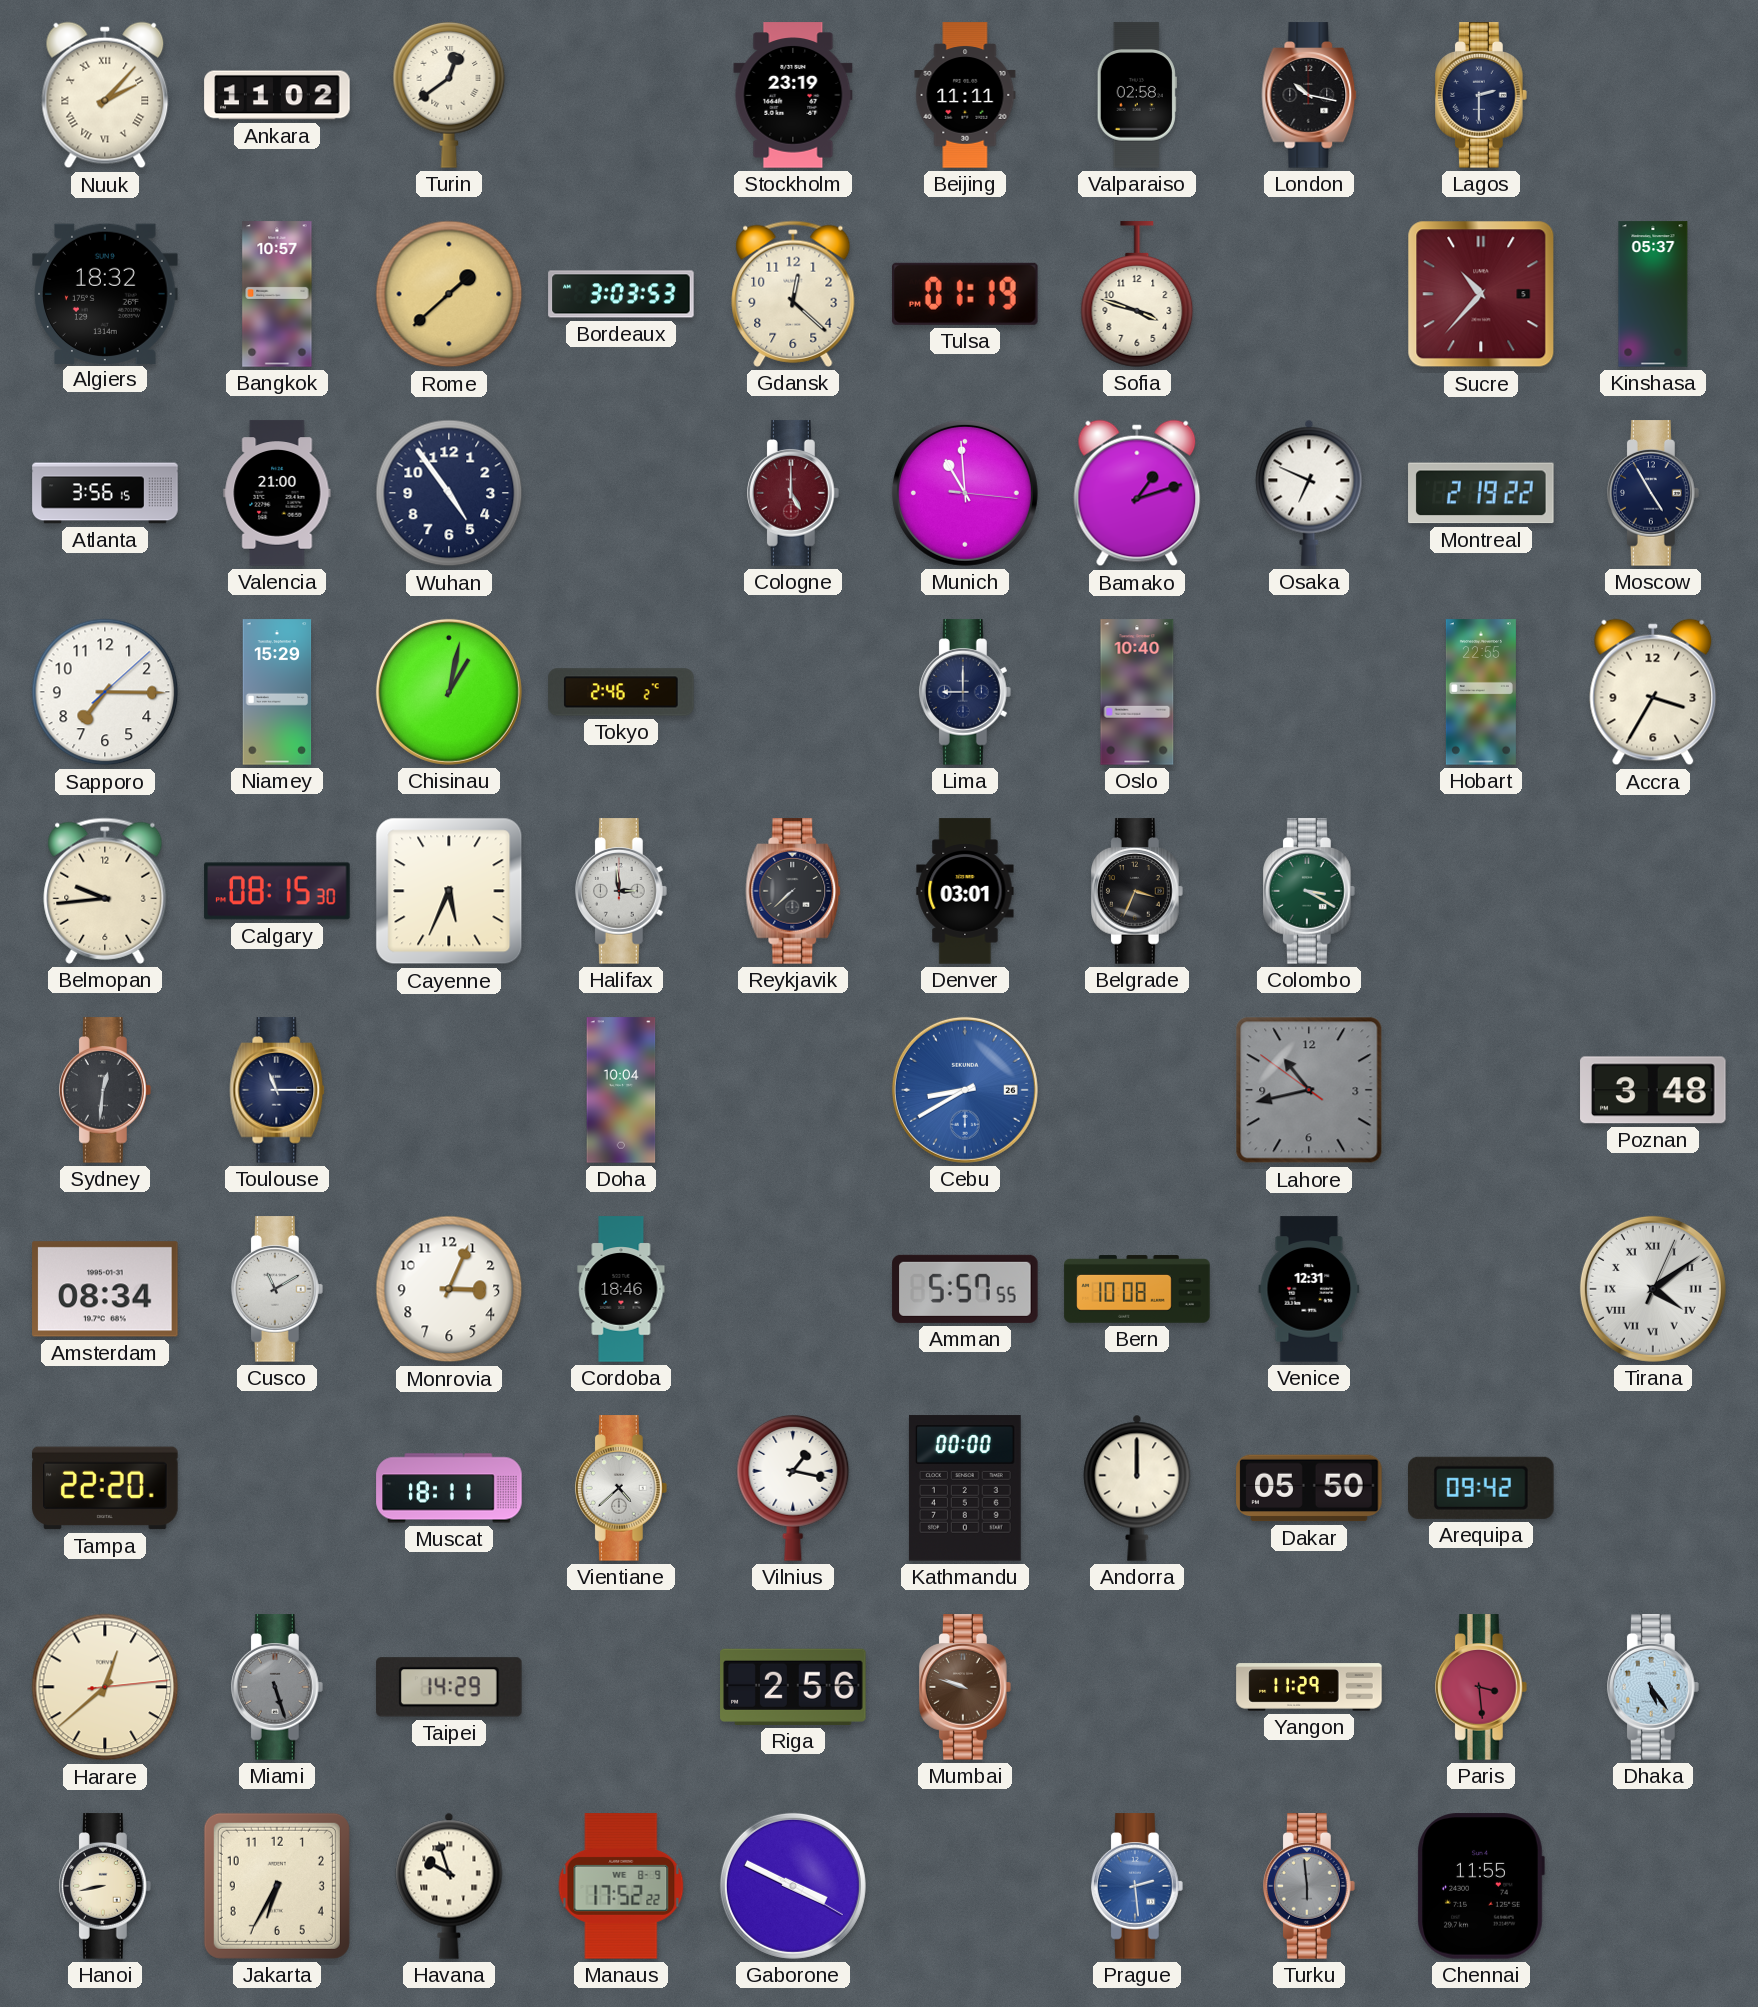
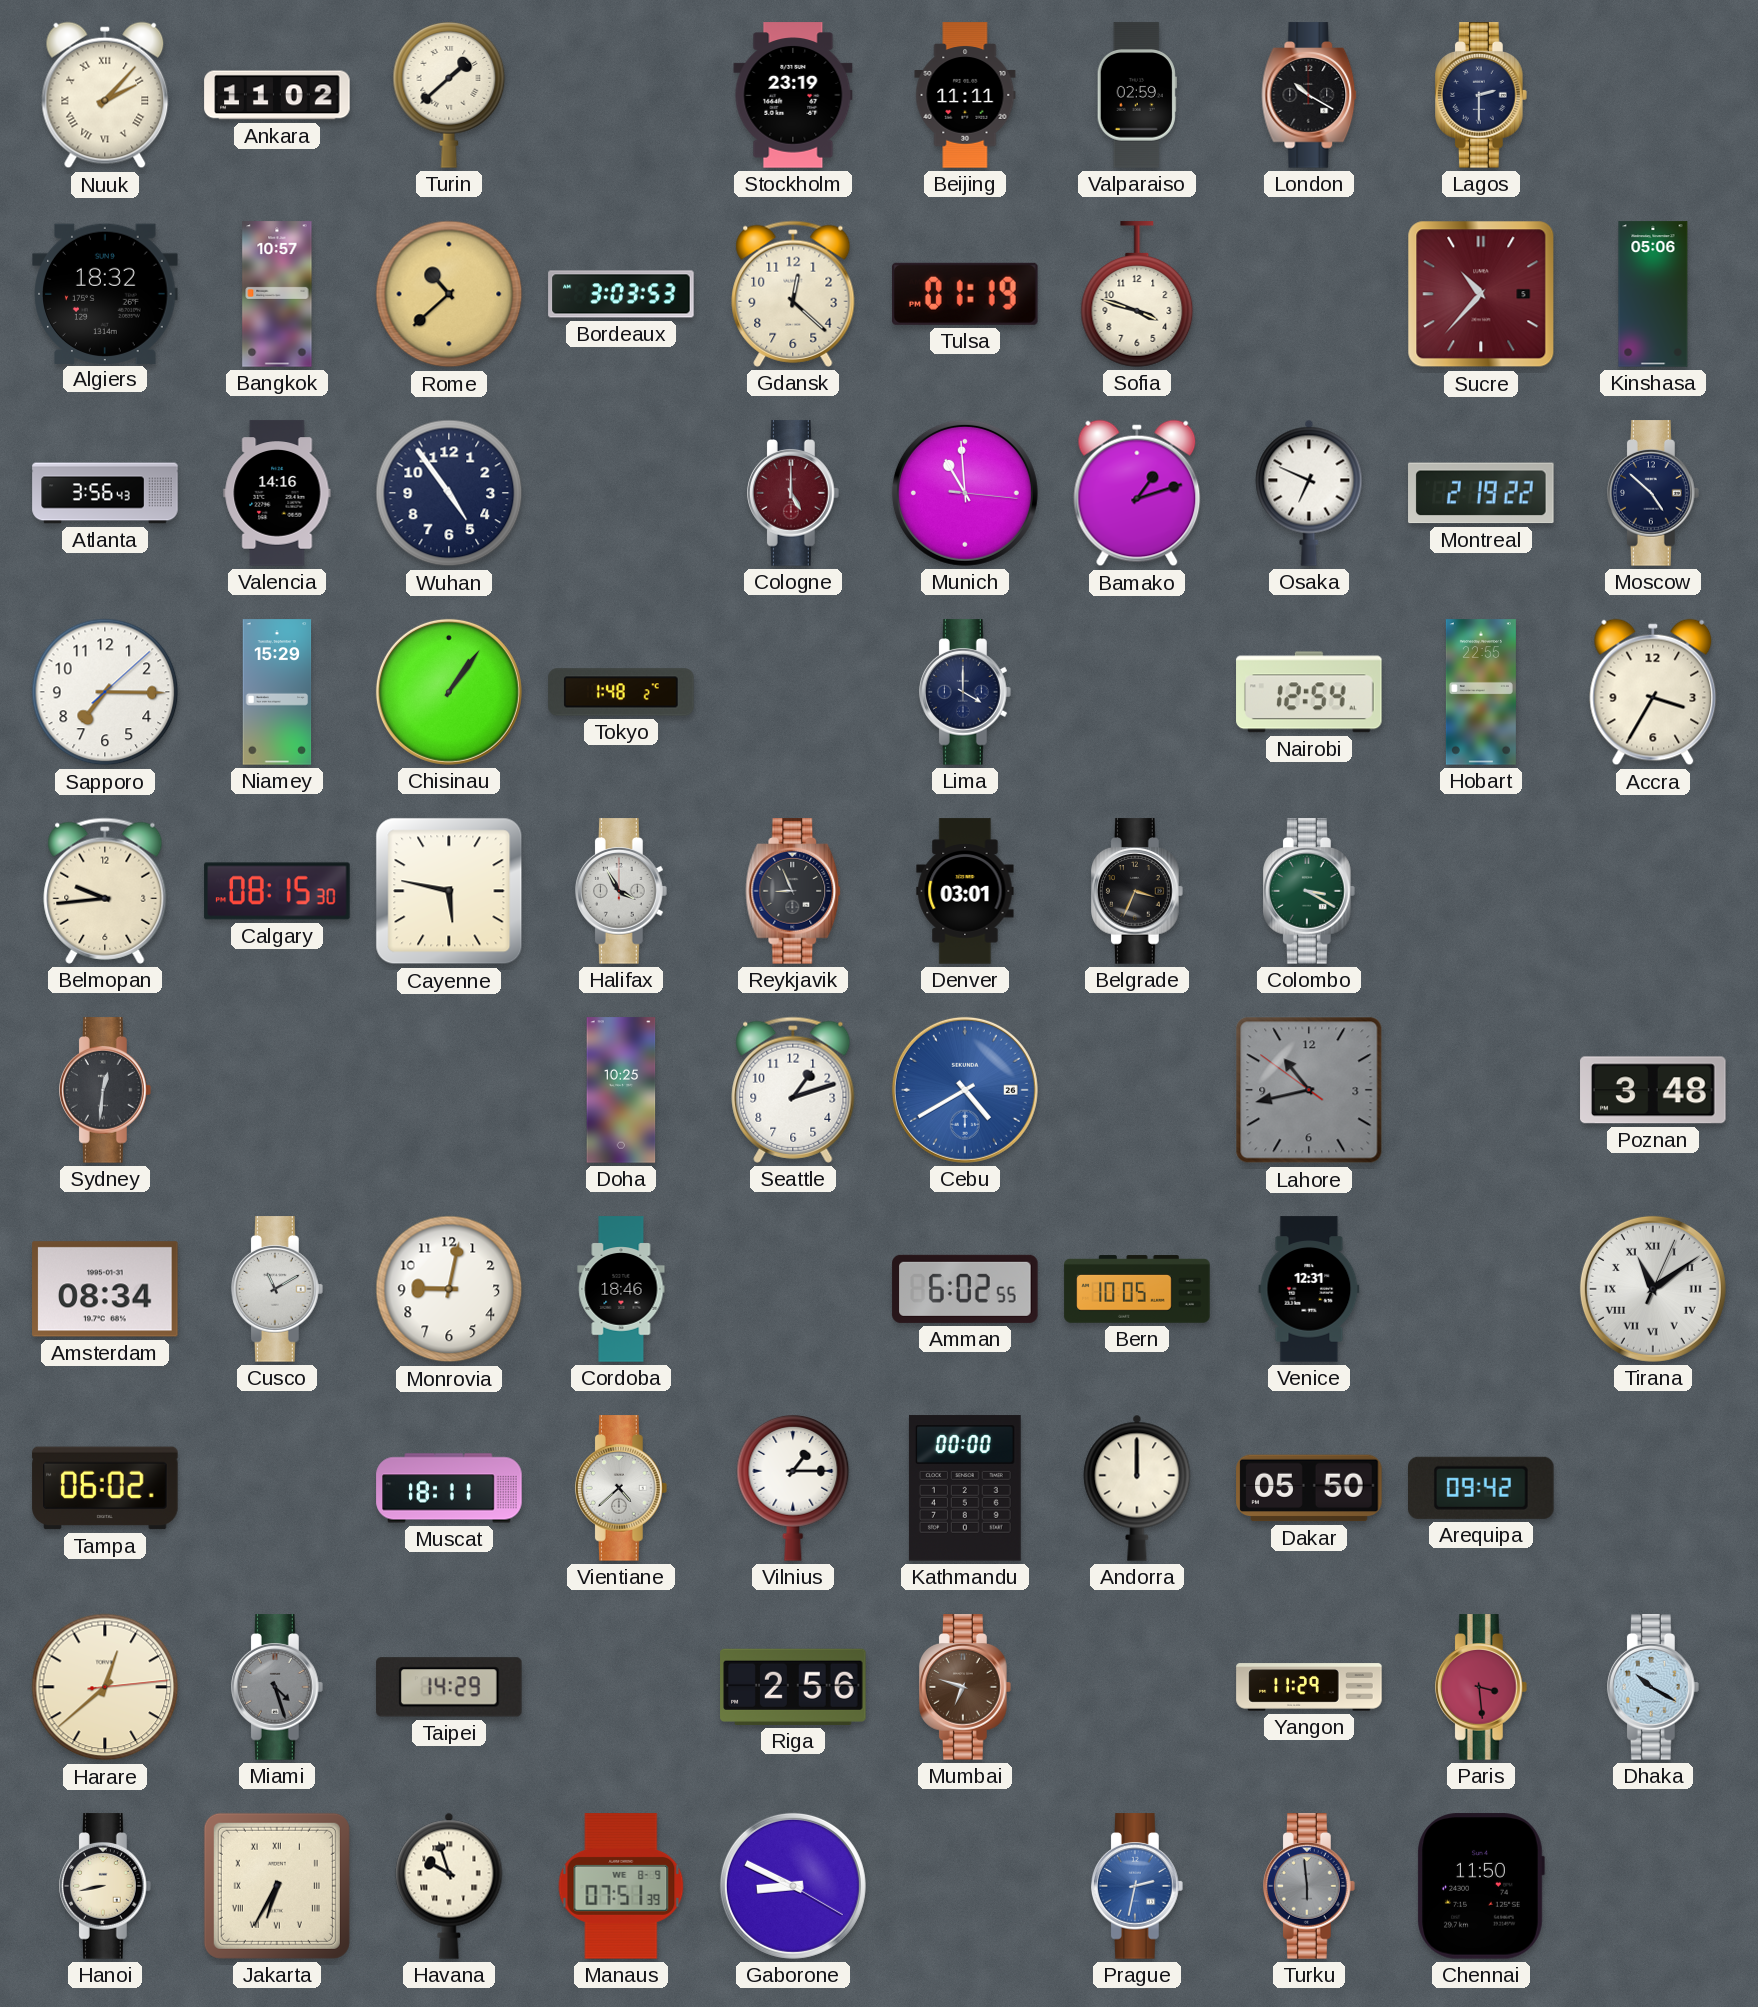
Turin: 12:39 -> 1:38
Valparaiso: 02:58 -> 02:59
London: 10:17 -> 10:20
Rome: 1:38 -> 10:38
Kinshasa: 05:37 -> 05:06
Atlanta: 3:56:15 -> 3:56:43
Valencia: 21:00 -> 14:16
Moscow: 4:55 -> 4:52
Chisinau: 1:02 -> 1:06
Tokyo: 2:46 -> 1:48
Lima: 9:00 -> 4:00
Oslo: 10:40 -> none
Nairobi: none -> 12:54
Cayenne: 5:34 -> 5:47
Halifax: 2:59 -> 3:55
Reykjavik: 7:38 -> 8:56
Toulouse: 11:15 -> none
Doha: 10:04 -> 10:25
Seattle: none -> 1:12
Cebu: 8:40 -> 4:40
Monrovia: 3:04 -> 9:02
Amman: 5:57 -> 6:02
Bern: 10:08 -> 10:05
Tirana: 4:09 -> 11:09
Tampa: 22:20 -> 06:02
Vilnius: 1:17 -> 1:15
Miami: 5:27 -> 4:27
Mumbai: 9:48 -> 6:48
Dhaka: 5:24 -> 10:20
Jakarta numerals: Arabic -> Roman
Manaus: 17:52 -> 07:51
Gaborone: 3:49 -> 8:49
Prague: 2:29 -> 2:32
Chennai: 11:55 -> 11:50
